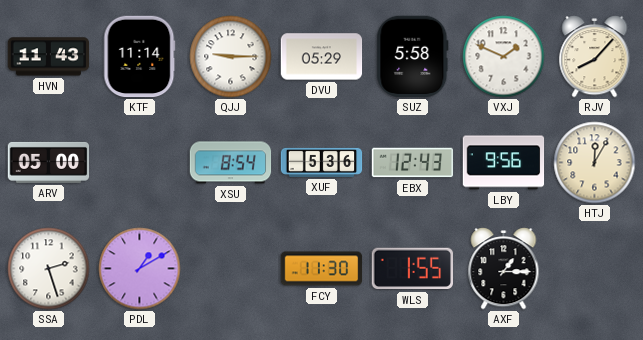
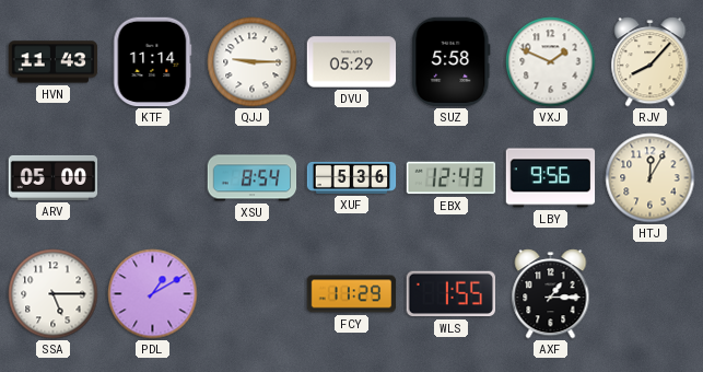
SSA: 2:27 -> 5:15
FCY: 11:30 -> 11:29
